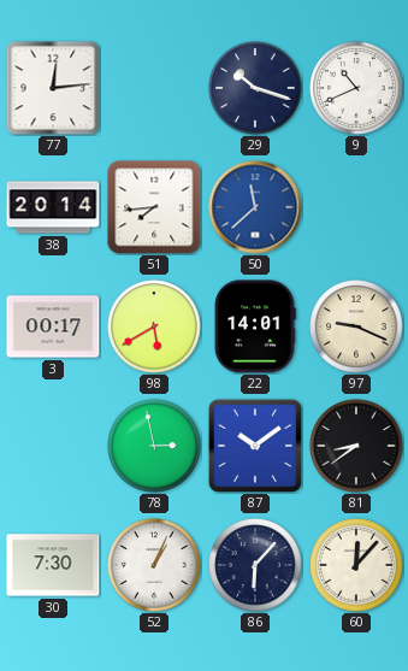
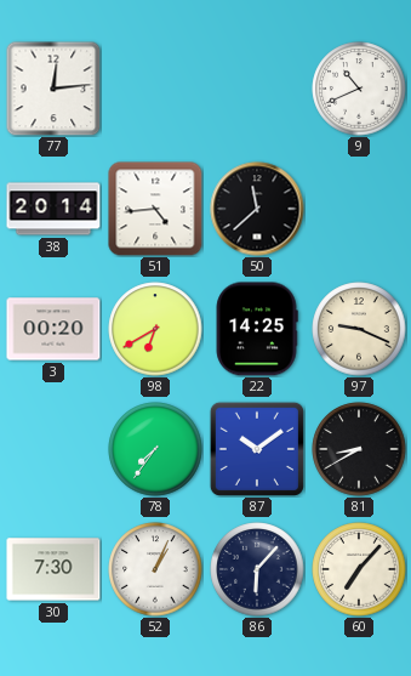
29: 10:18 -> none
51: 7:44 -> 4:44
50 dial: blue -> black
3: 00:17 -> 00:20
98: 5:40 -> 6:40
22: 14:01 -> 14:25
78: 2:58 -> 7:36
81: 8:39 -> 8:40
60: 12:07 -> 7:07
